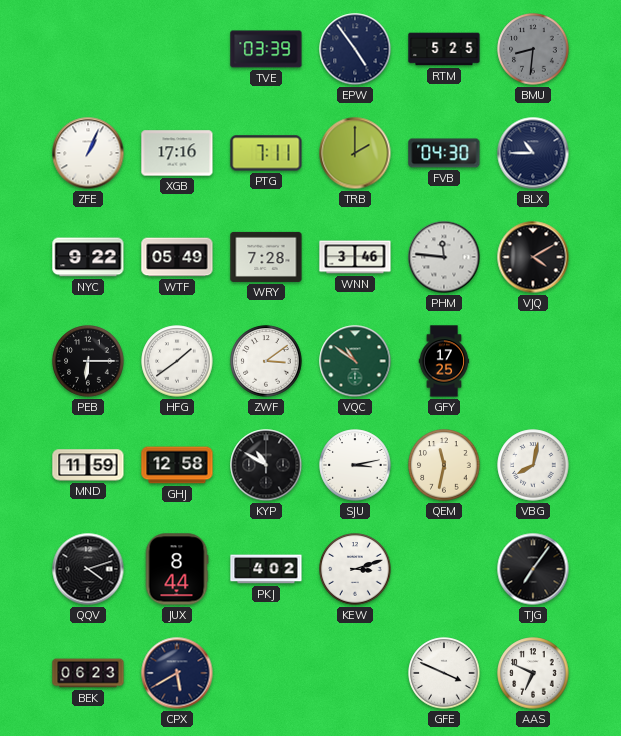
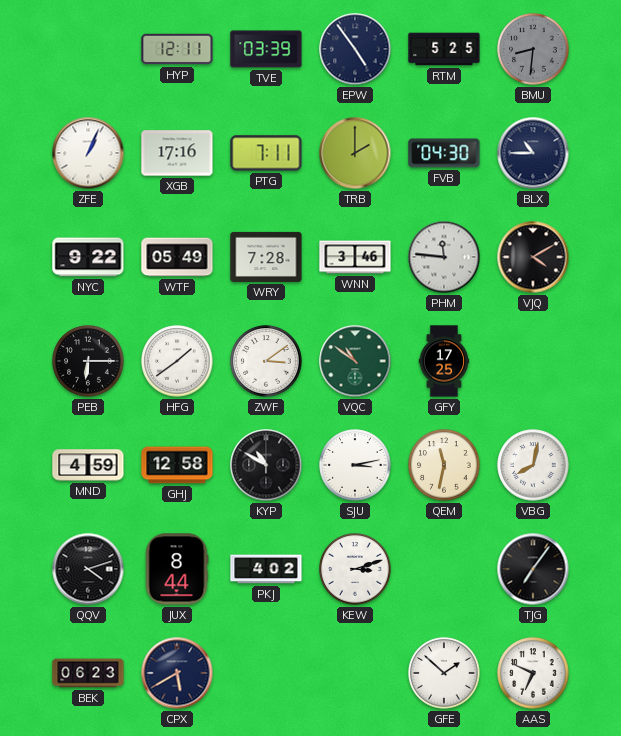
HYP: none -> 12:11
MND: 11:59 -> 4:59
GFE: 3:49 -> 1:52
